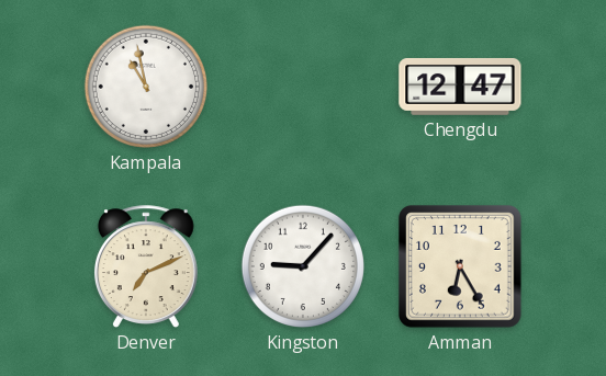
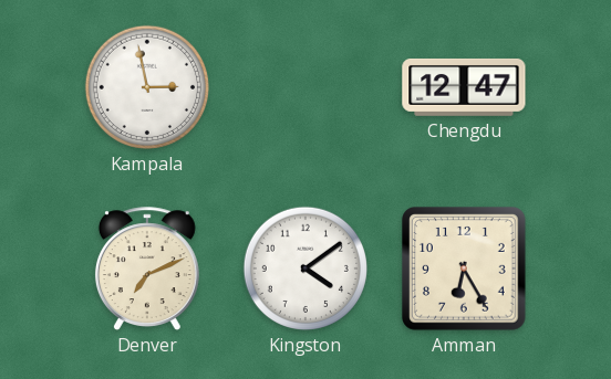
Kampala: 10:58 -> 2:58
Kingston: 9:07 -> 4:09
